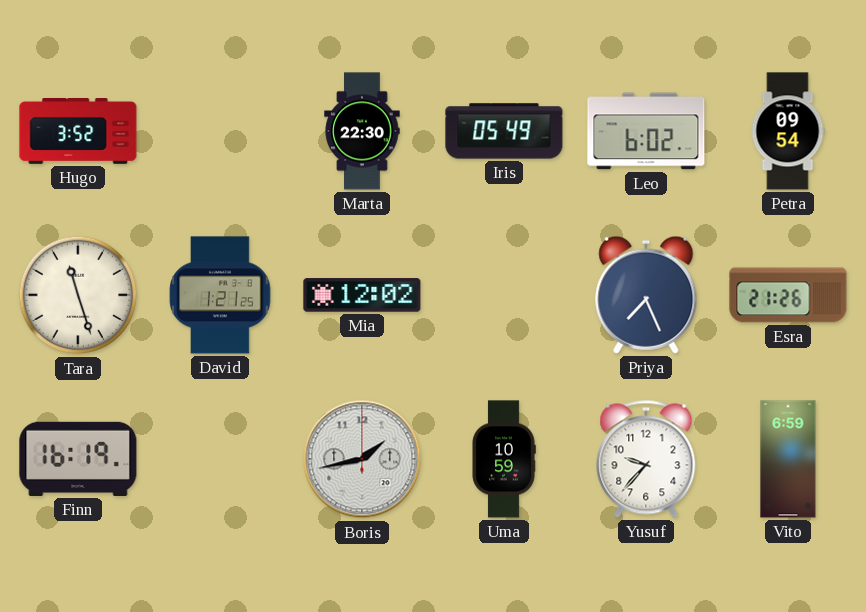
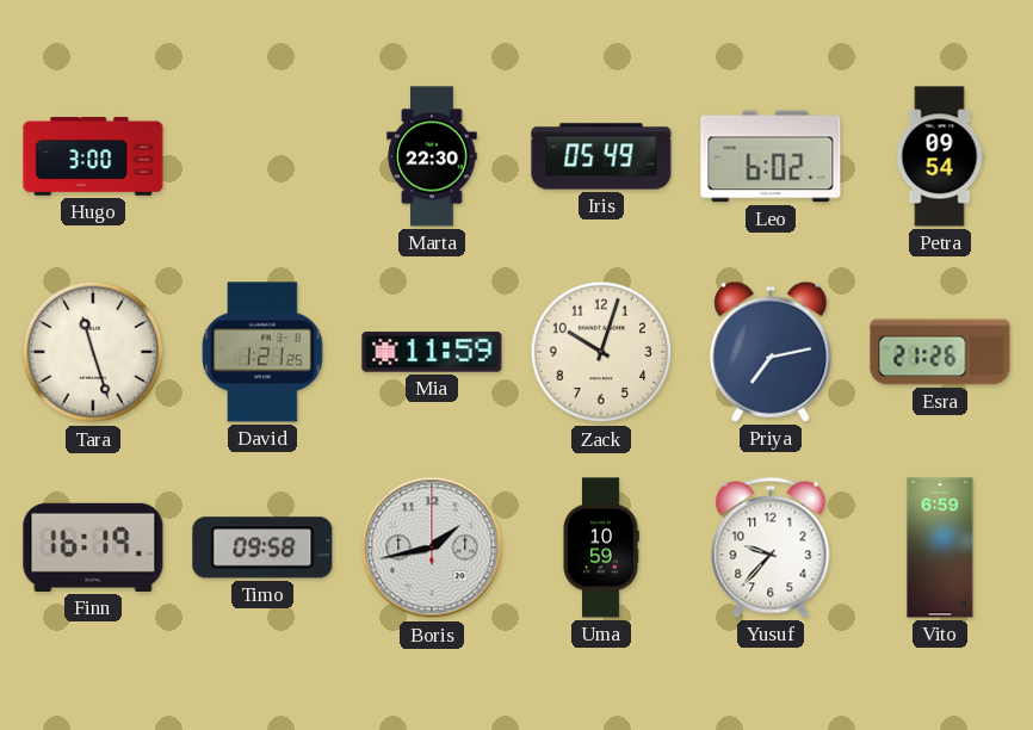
Hugo: 3:52 -> 3:00
Mia: 12:02 -> 11:59
Zack: none -> 10:03
Priya: 7:26 -> 7:13
Timo: none -> 09:58
